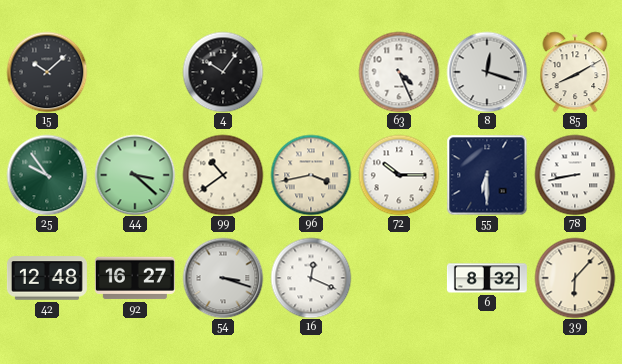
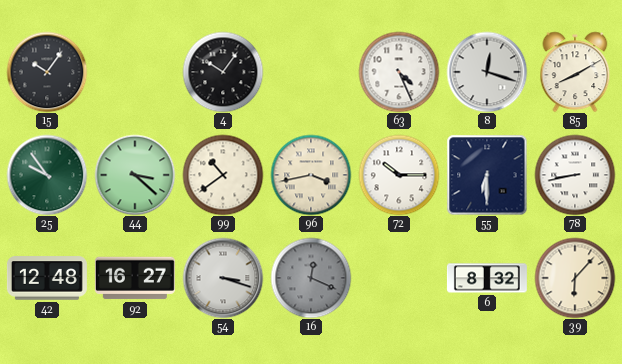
15: 10:08 -> 10:06
16 dial: white -> grey
